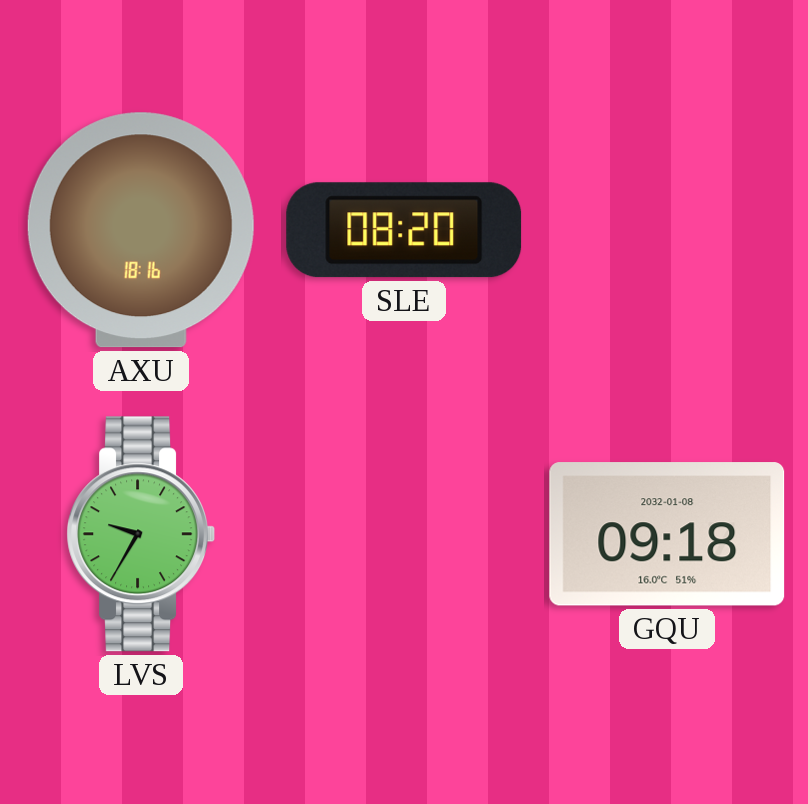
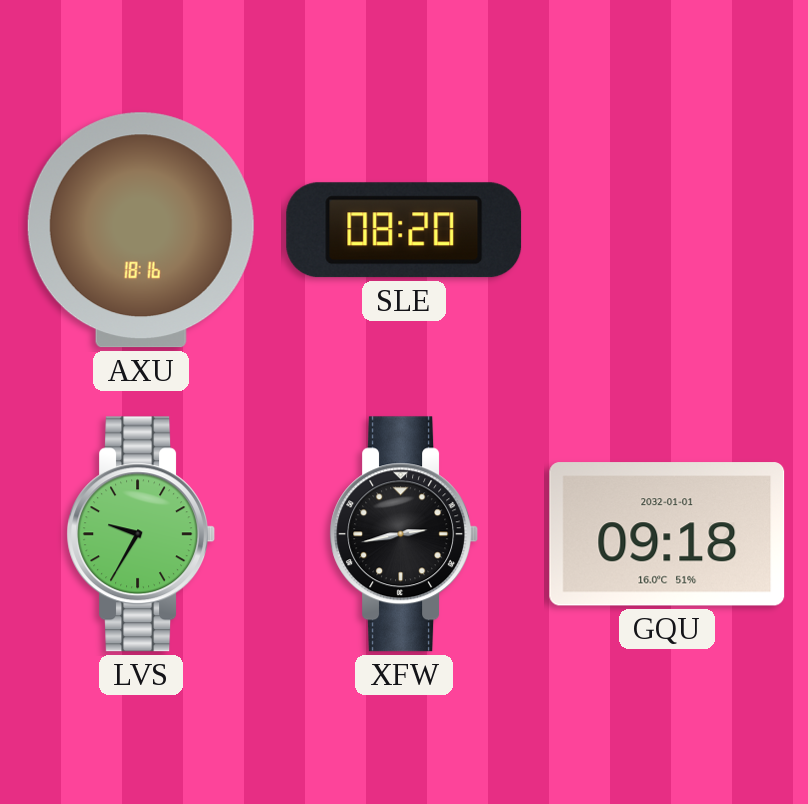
XFW: none -> 2:43
GQU date: 2032-01-08 -> 2032-01-01
